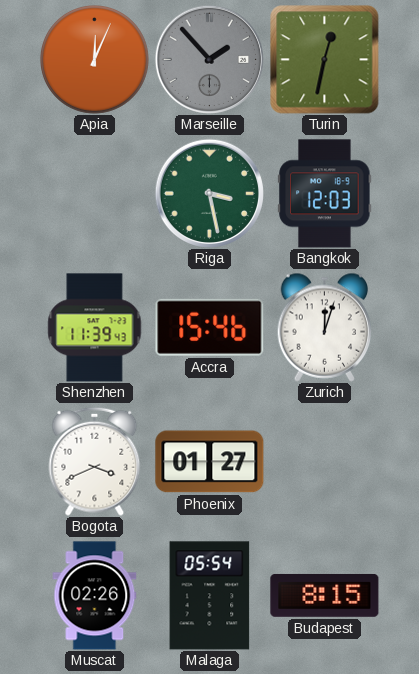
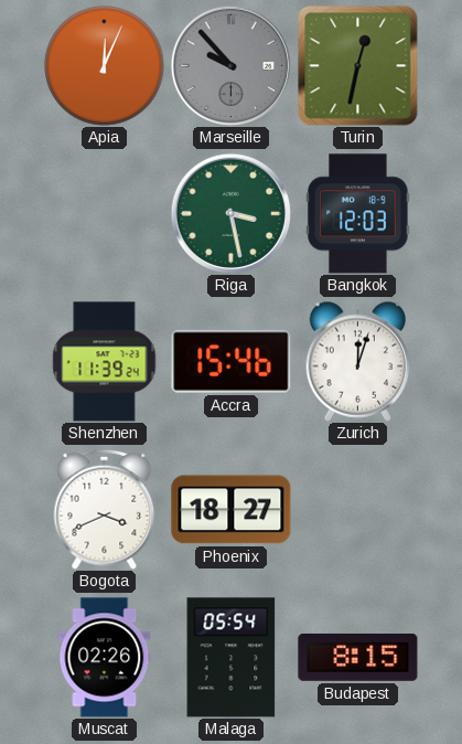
Marseille: 1:53 -> 9:53
Shenzhen: 11:39:43 -> 11:39:24
Phoenix: 01:27 -> 18:27
